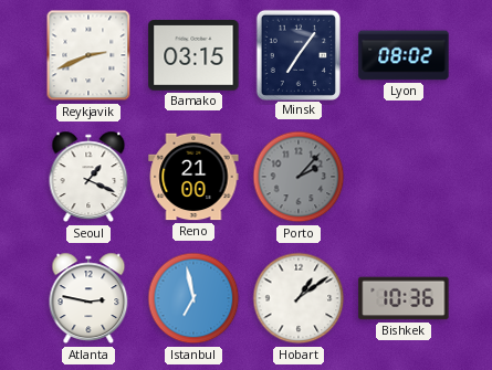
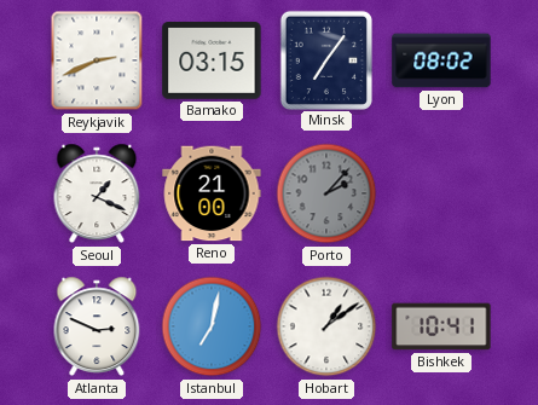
Atlanta: 2:47 -> 2:49
Istanbul: 6:58 -> 7:02
Bishkek: 10:36 -> 10:41
